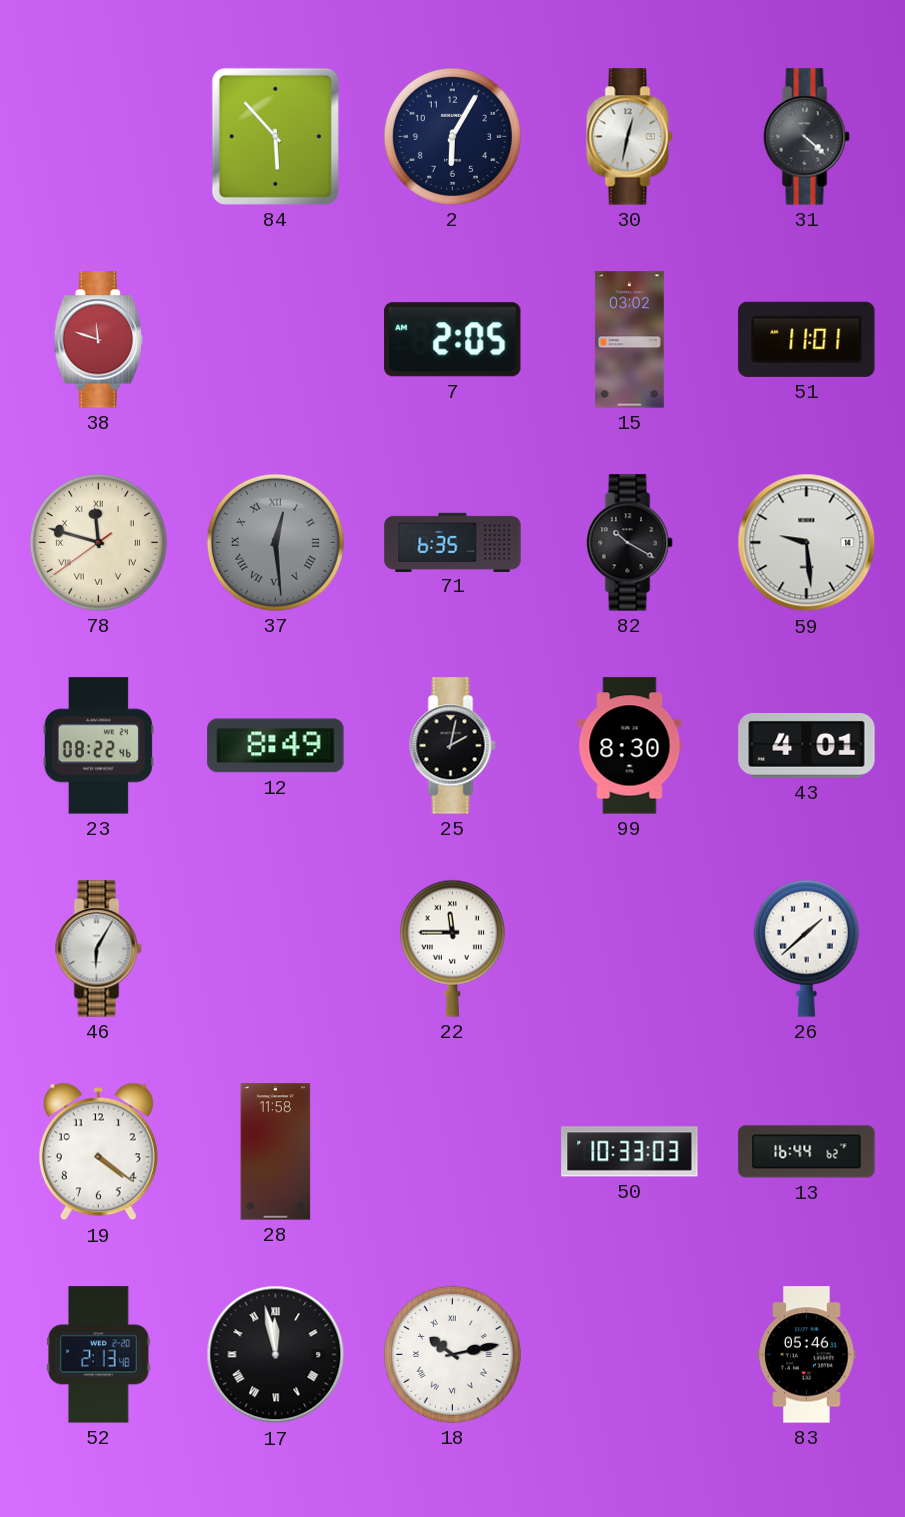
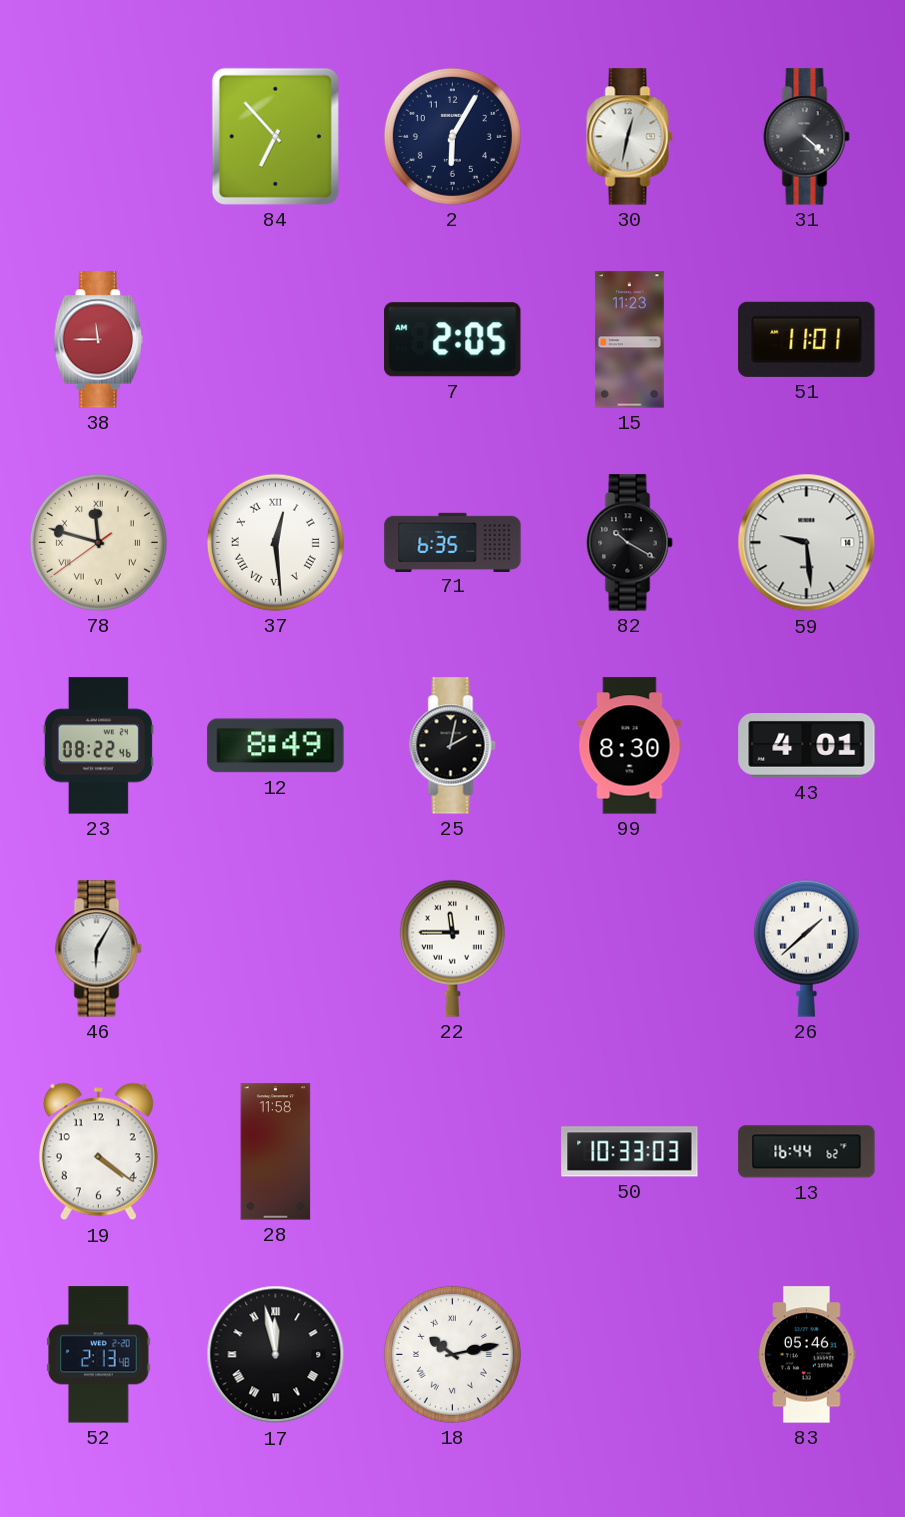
84: 5:53 -> 6:53
38: 11:48 -> 11:45
15: 03:02 -> 11:23
37 dial: grey -> white
